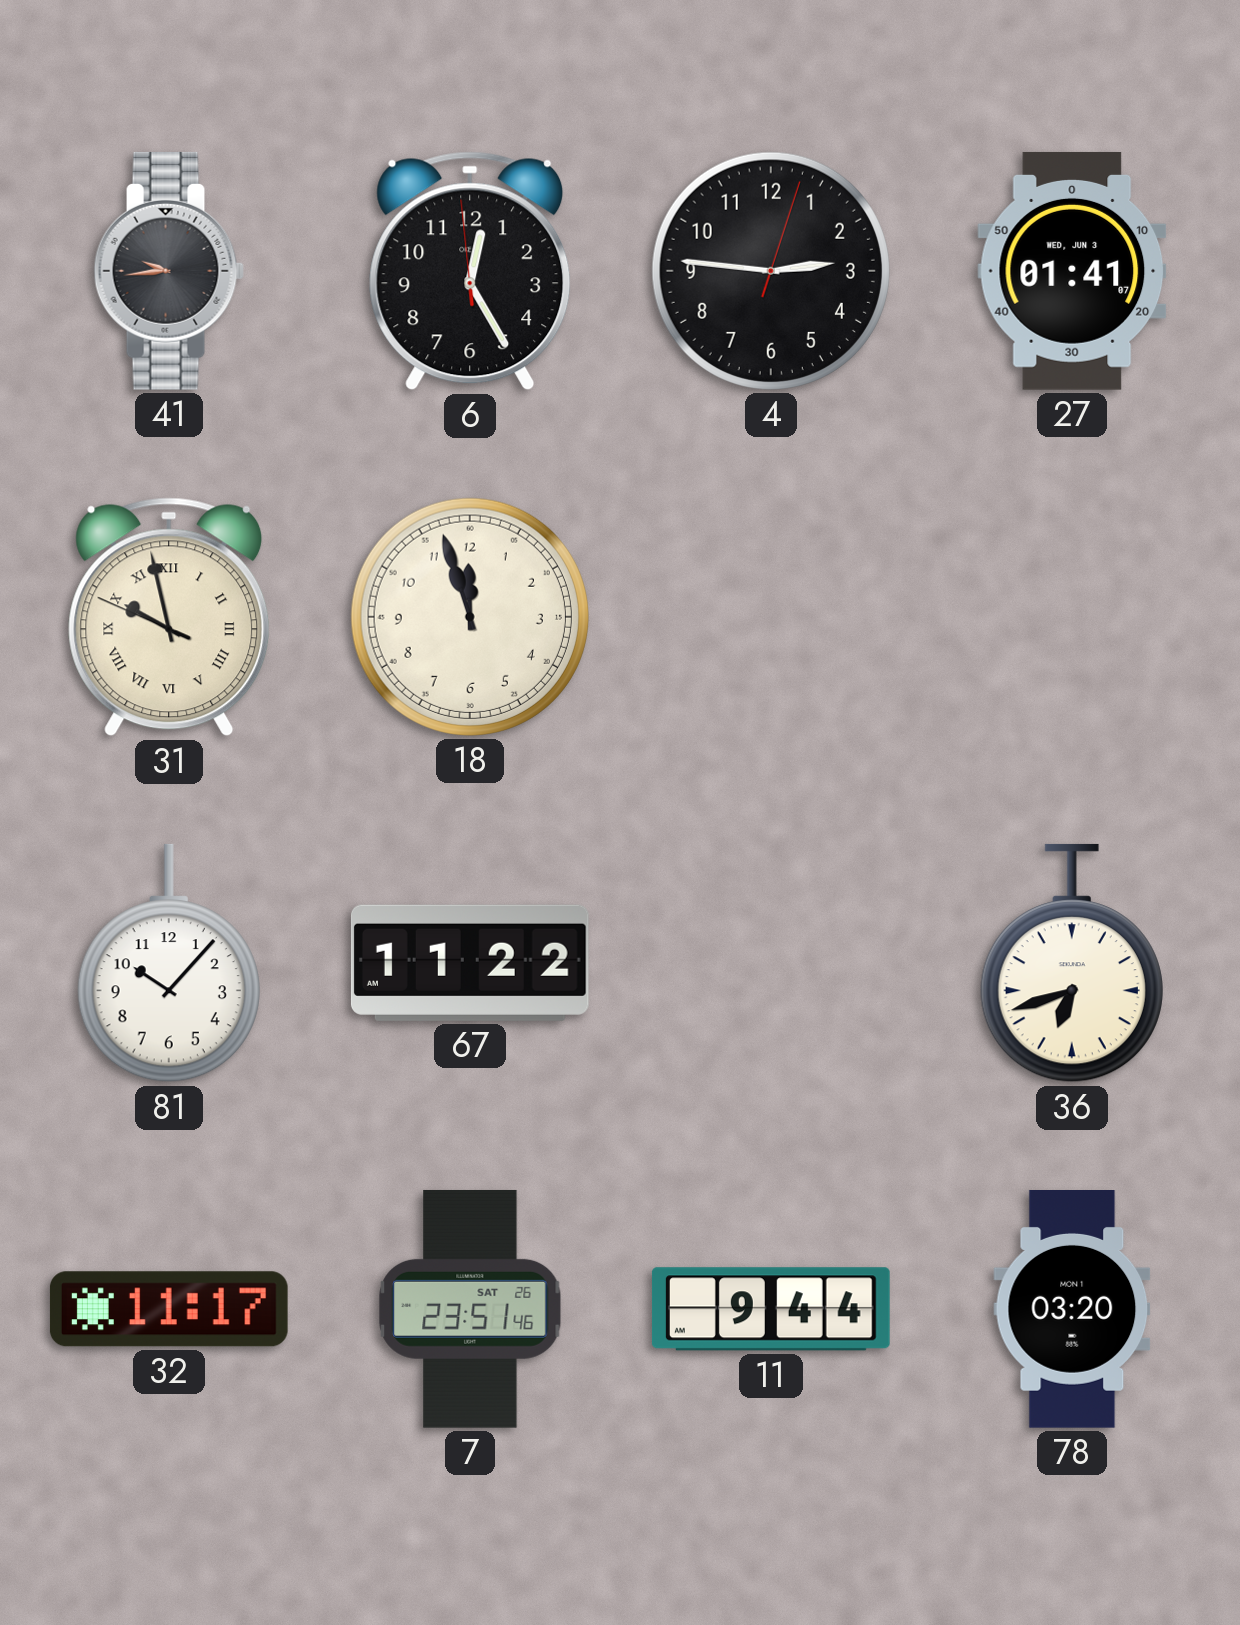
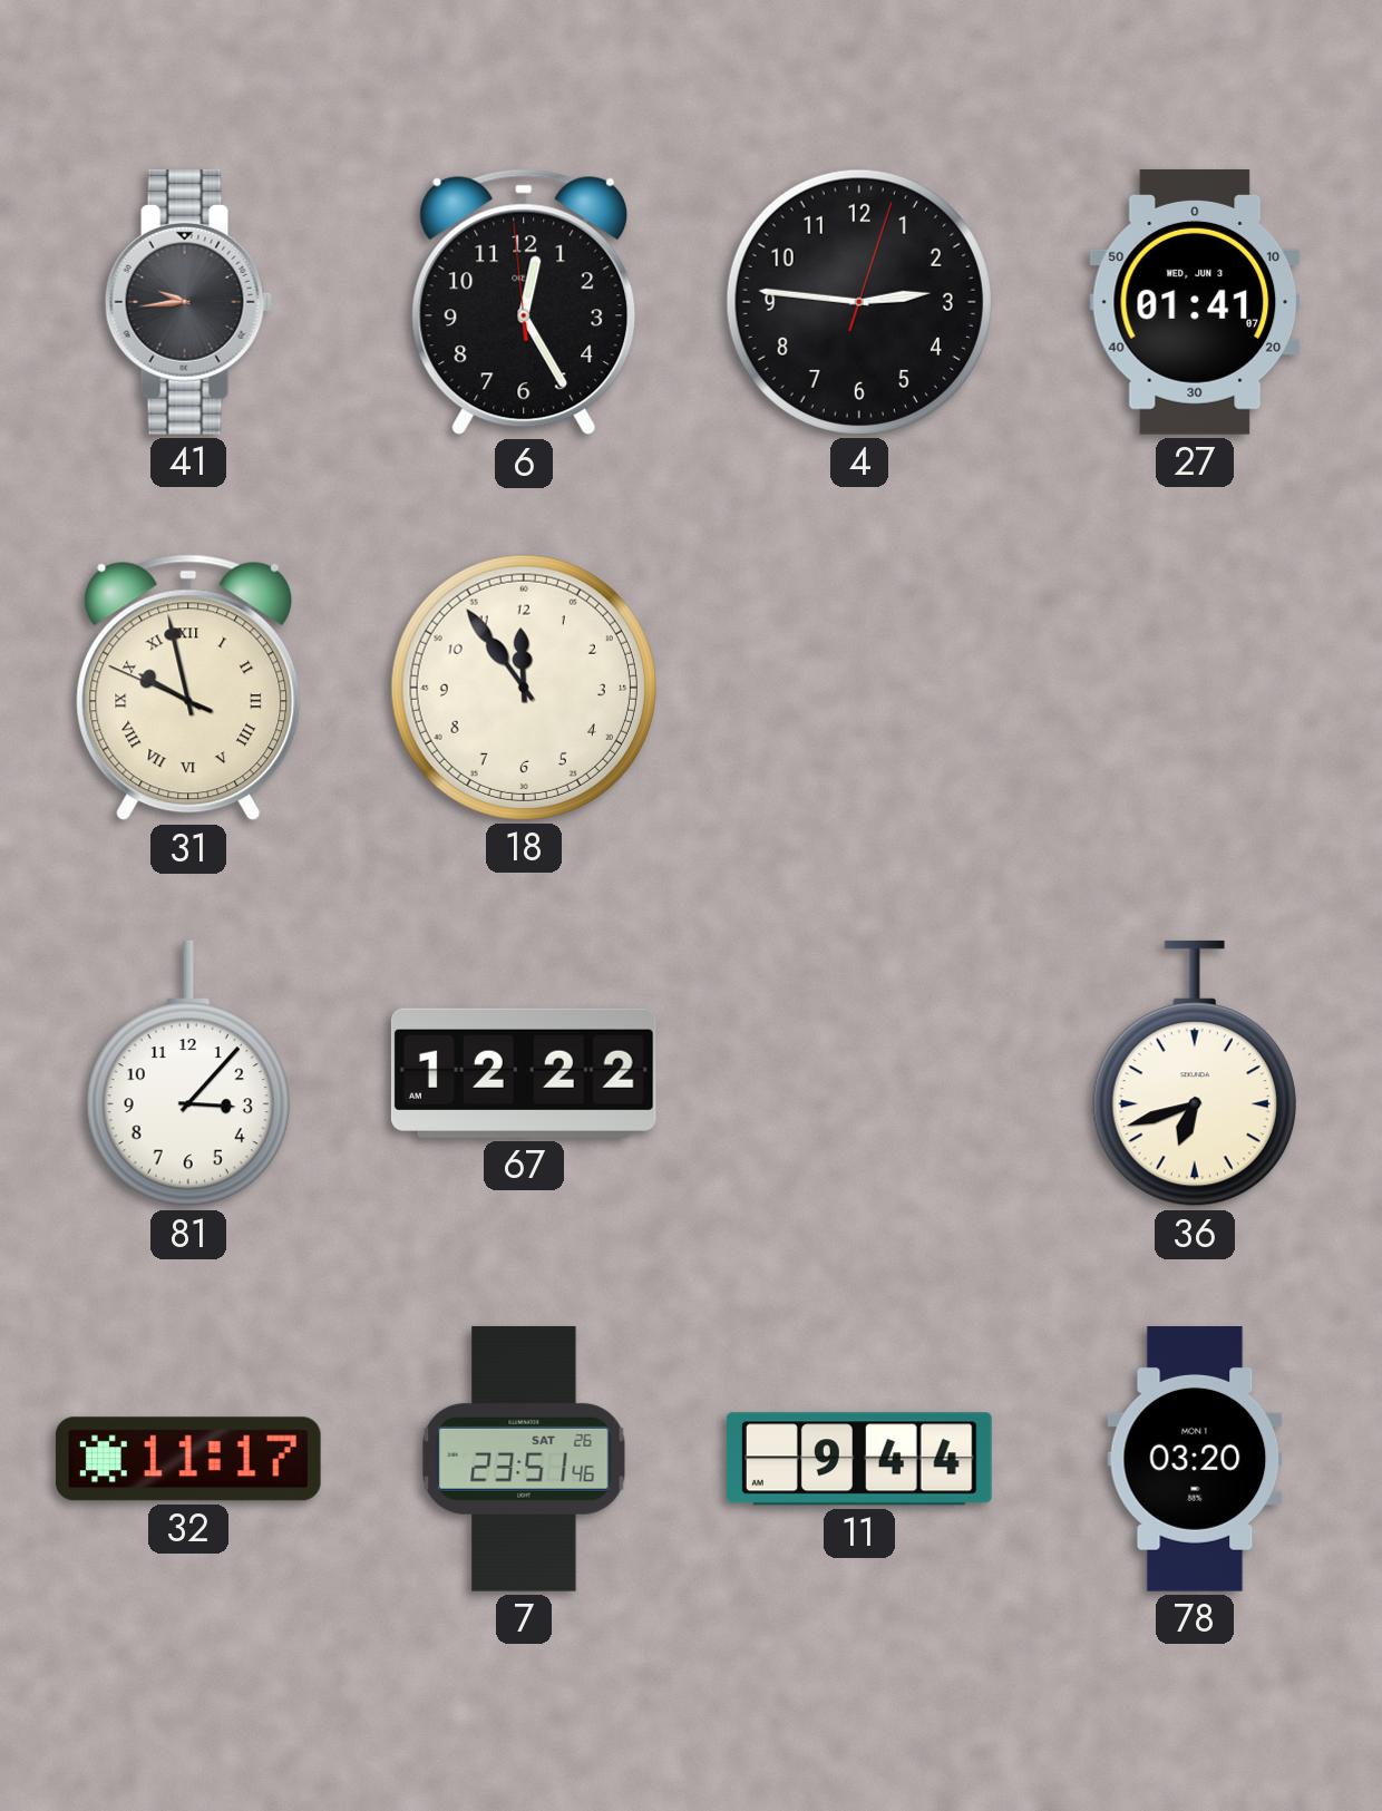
18: 11:57 -> 11:54
81: 10:07 -> 3:07
67: 11:22 -> 12:22
